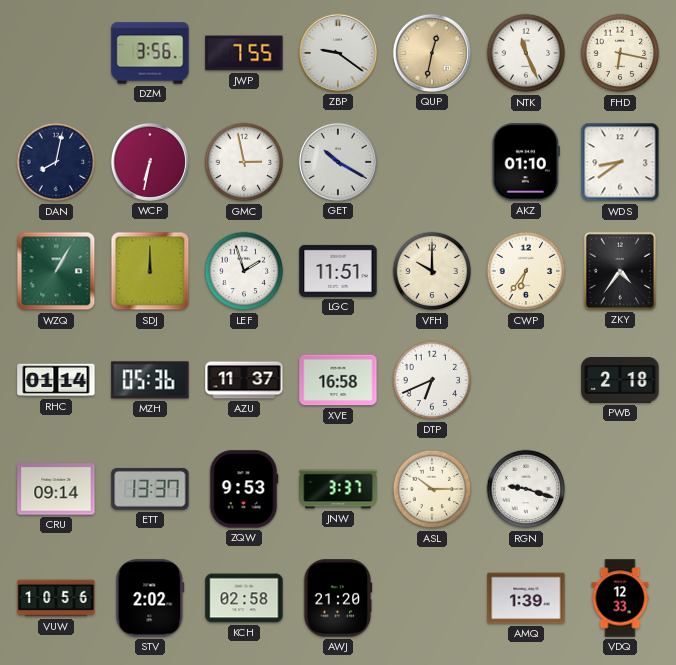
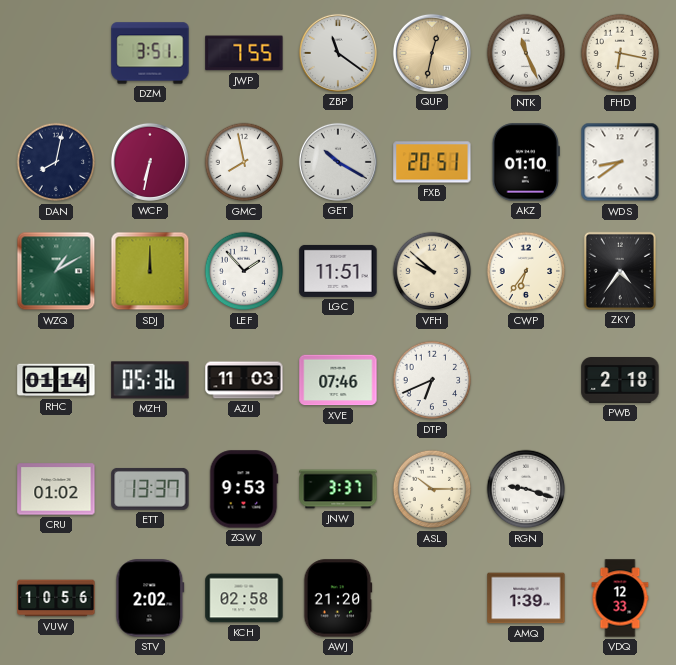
DZM: 3:56 -> 3:51
ZBP: 9:21 -> 11:21
GMC: 2:58 -> 7:58
FXB: none -> 20:51
WZQ: 1:05 -> 1:10
LEF: 1:57 -> 1:53
VFH: 10:00 -> 9:52
AZU: 11:37 -> 11:03
XVE: 16:58 -> 07:46
CRU: 09:14 -> 01:02
